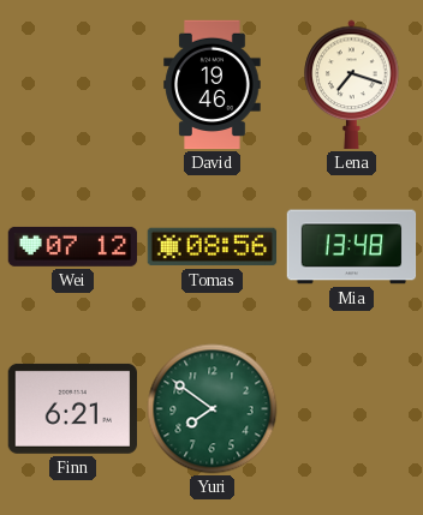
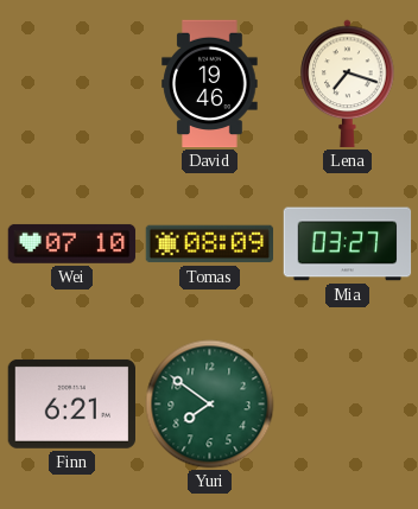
Wei: 07:12 -> 07:10
Tomas: 08:56 -> 08:09
Mia: 13:48 -> 03:27
